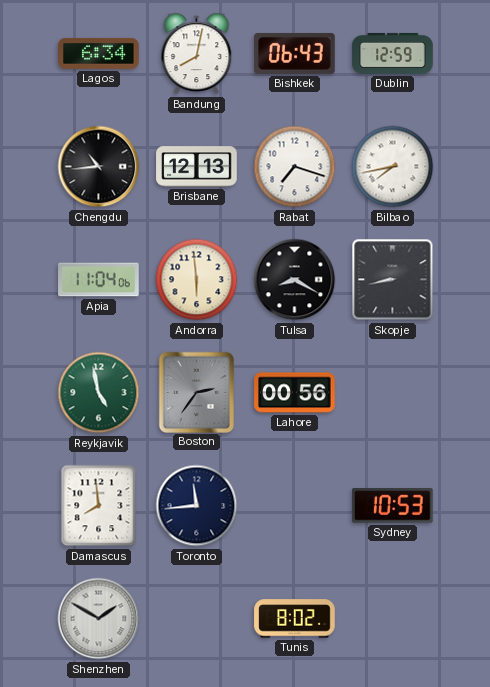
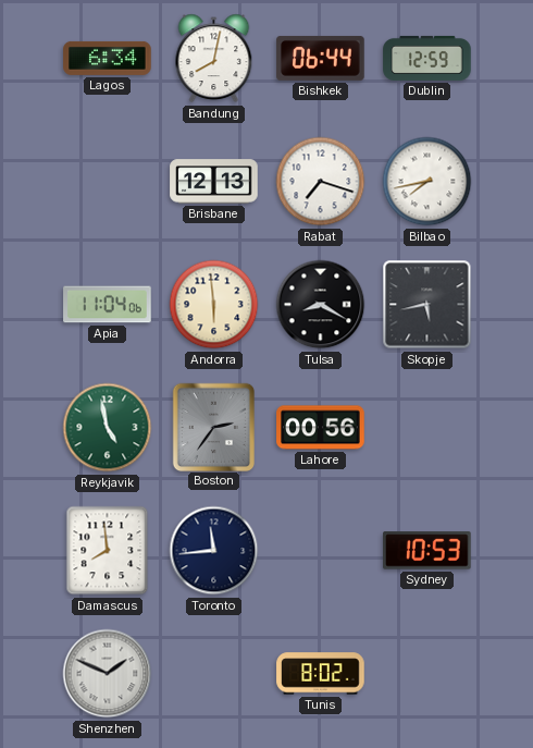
Bishkek: 06:43 -> 06:44
Chengdu: 10:44 -> none
Skopje: 8:43 -> 5:43
Shenzhen: 1:50 -> 1:49
